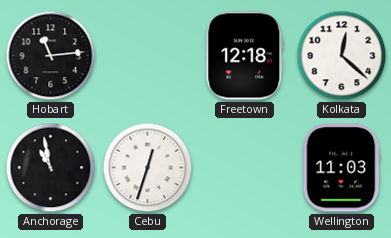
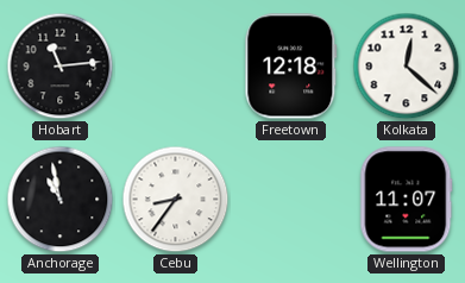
Cebu: 12:33 -> 8:36
Wellington: 11:03 -> 11:07
